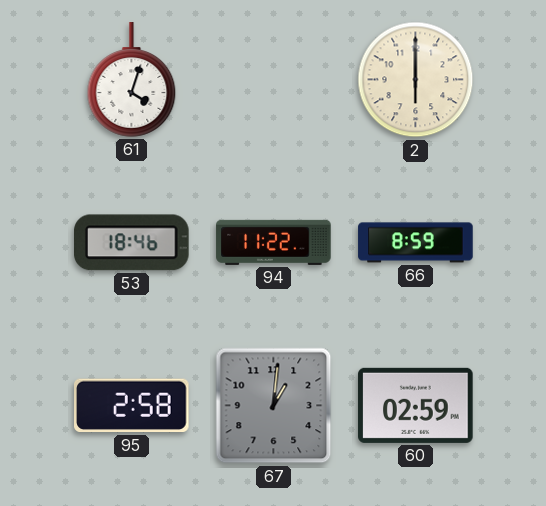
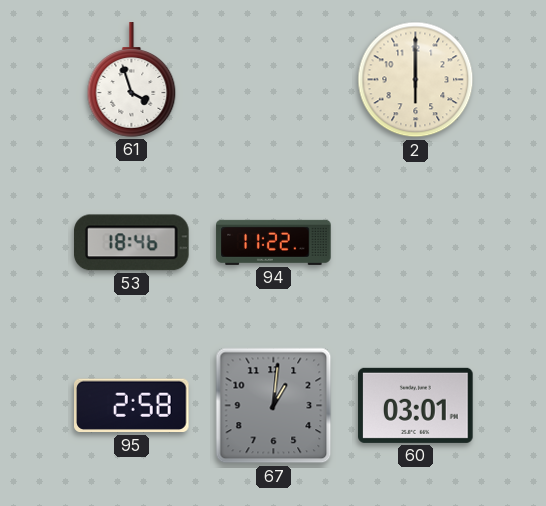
61: 4:03 -> 3:57
66: 8:59 -> none
60: 02:59 -> 03:01
